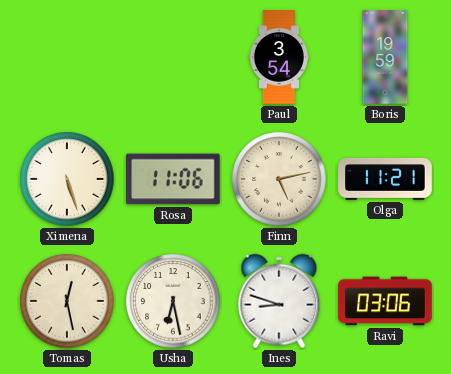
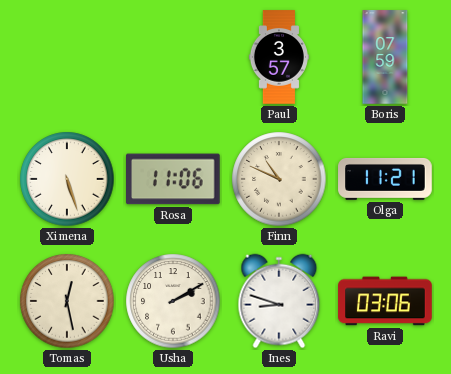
Paul: 3:54 -> 3:57
Boris: 19:59 -> 07:59
Finn: 5:13 -> 10:49
Usha: 6:28 -> 2:10
